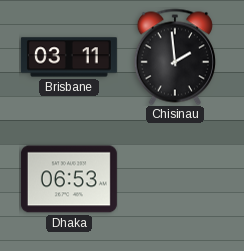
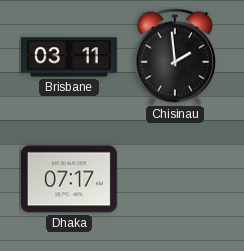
Dhaka: 06:53 -> 07:17
